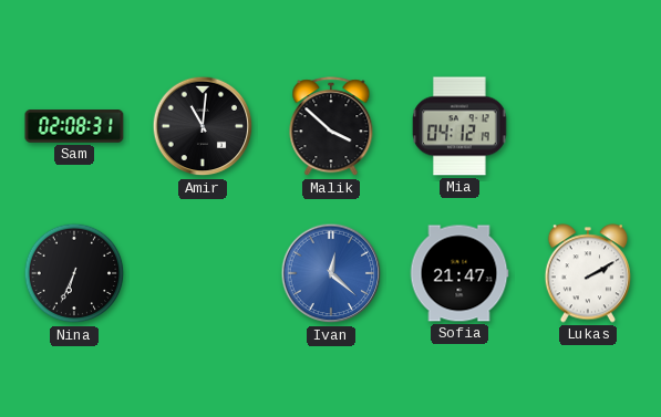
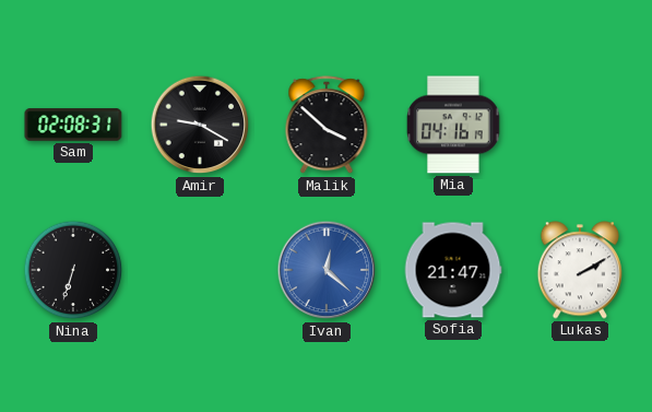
Amir: 11:01 -> 9:20
Mia: 04:12 -> 04:16
Nina: 6:34 -> 6:33
